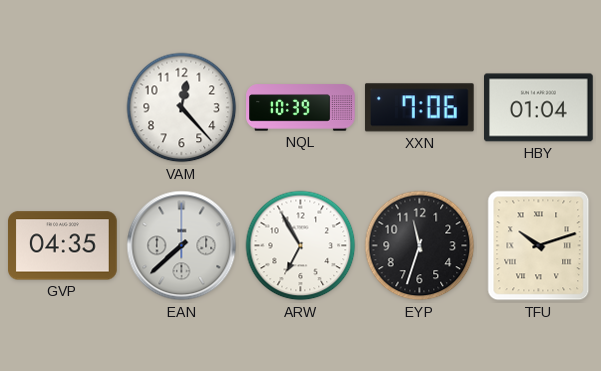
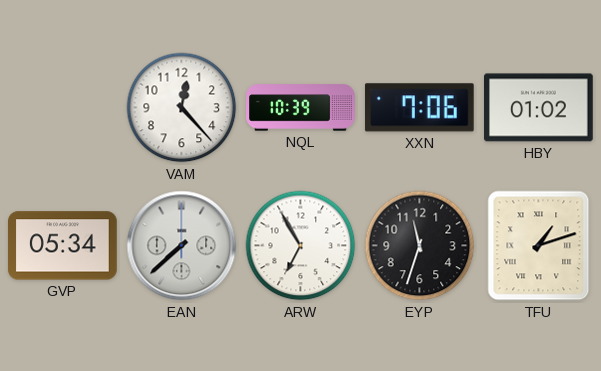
HBY: 01:04 -> 01:02
GVP: 04:35 -> 05:34
TFU: 10:12 -> 1:12
